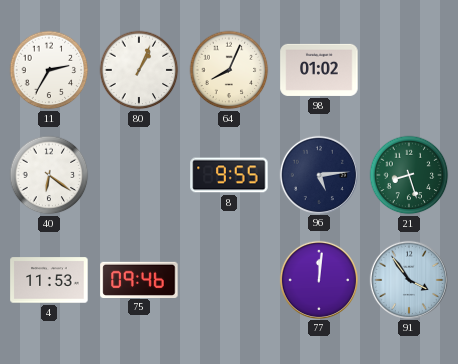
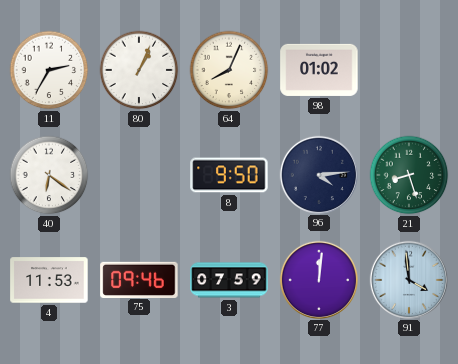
8: 9:55 -> 9:50
96: 5:14 -> 4:14
3: none -> 07:59
91: 3:54 -> 3:59
